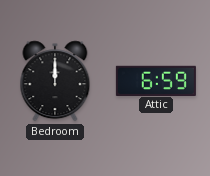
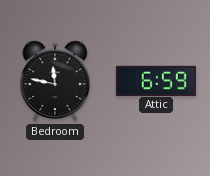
Bedroom: 12:00 -> 11:47
